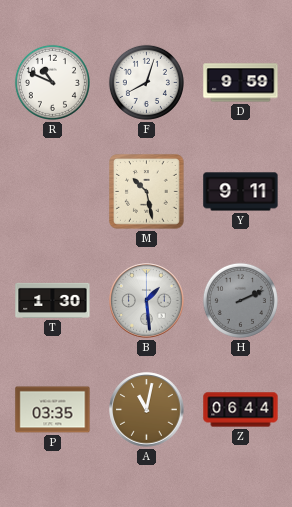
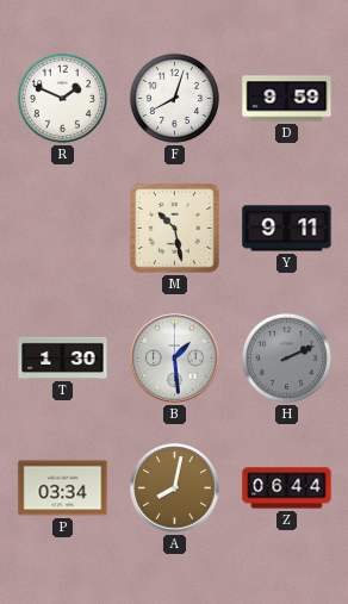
R: 10:49 -> 1:49
P: 03:35 -> 03:34
A: 11:02 -> 8:02
